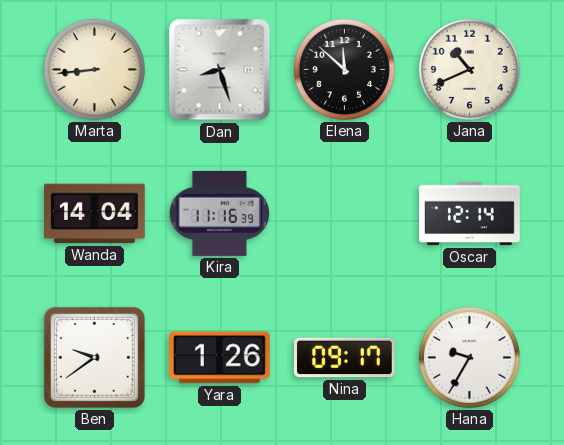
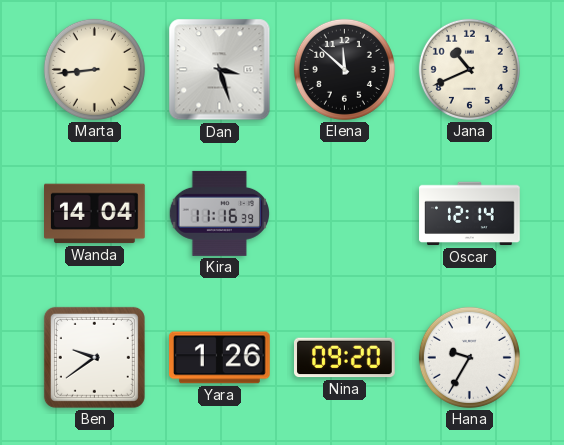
Dan: 8:27 -> 3:27
Nina: 09:17 -> 09:20
